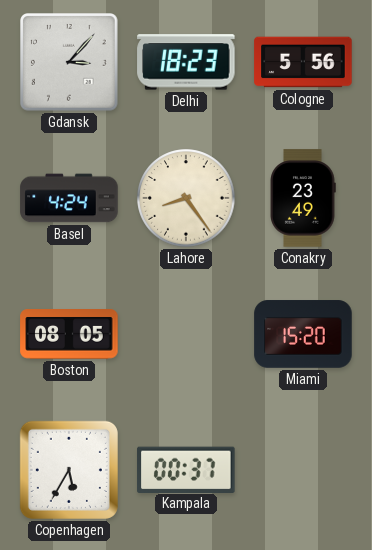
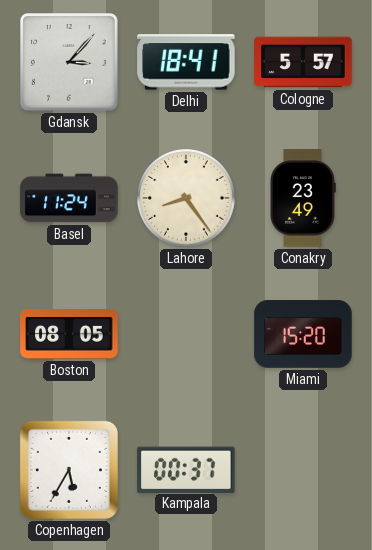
Delhi: 18:23 -> 18:41
Cologne: 5:56 -> 5:57
Basel: 4:24 -> 11:24
